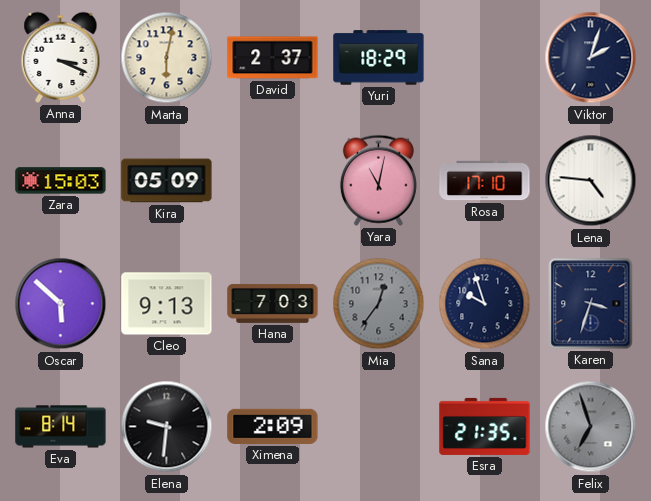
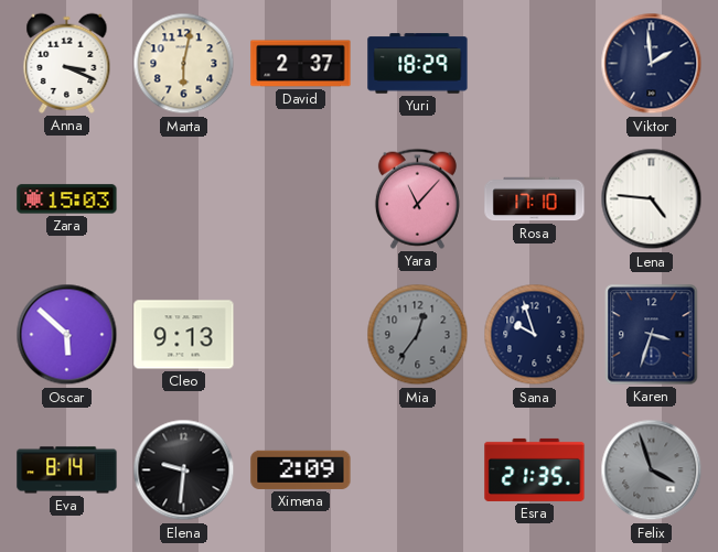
Viktor: 2:03 -> 1:59
Kira: 05:09 -> none
Yara: 11:02 -> 11:07
Hana: 7:03 -> none
Felix: 6:57 -> 3:57
